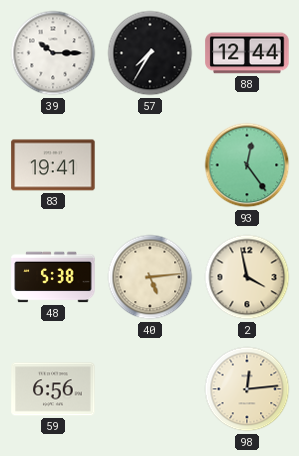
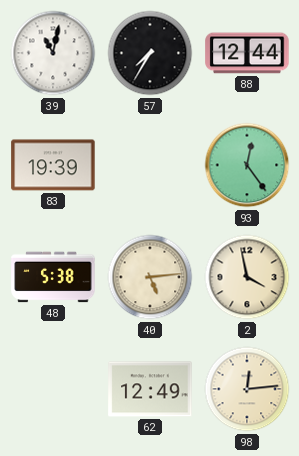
39: 10:15 -> 11:02
83: 19:41 -> 19:39
59: 6:56 -> none
62: none -> 12:49
